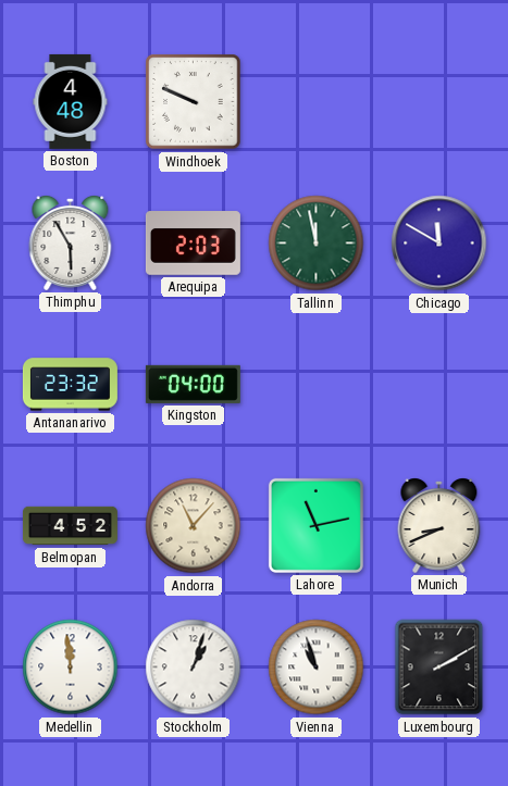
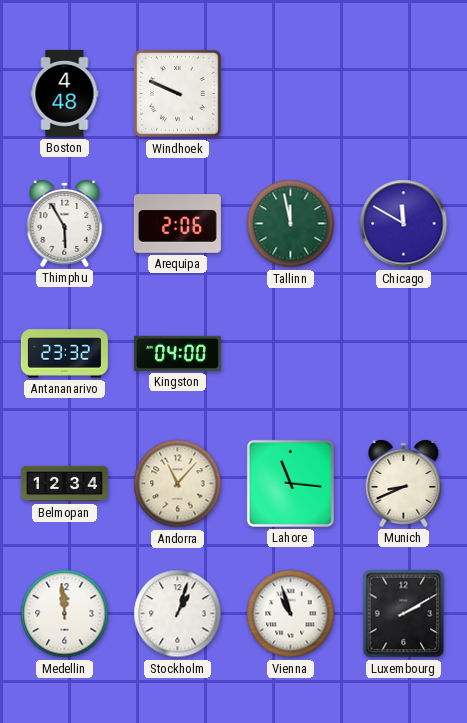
Arequipa: 2:03 -> 2:06
Belmopan: 4:52 -> 12:34
Lahore: 11:13 -> 11:16
